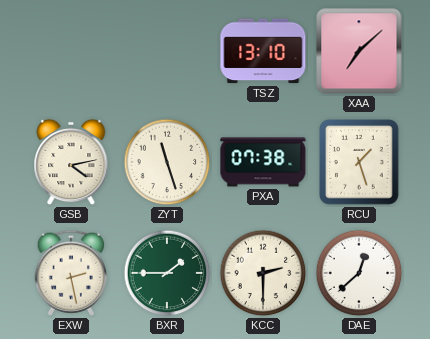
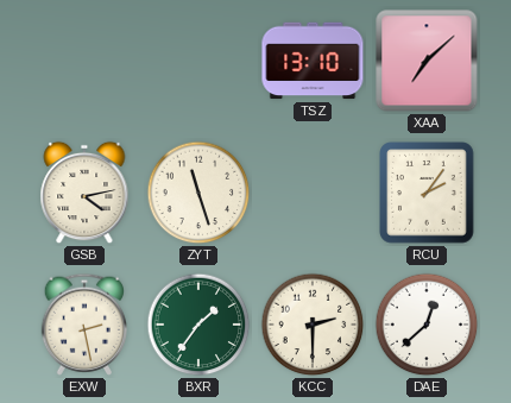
PXA: 07:38 -> none
RCU: 1:27 -> 2:06
BXR: 1:45 -> 1:36
